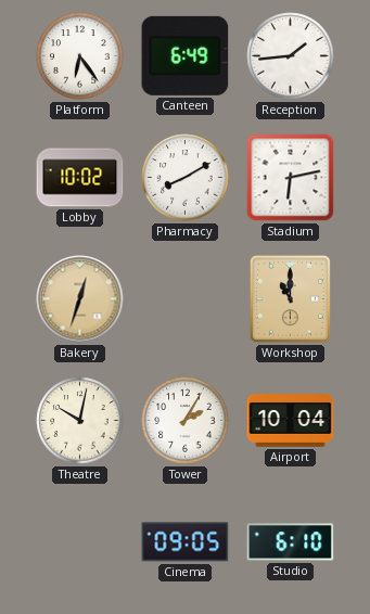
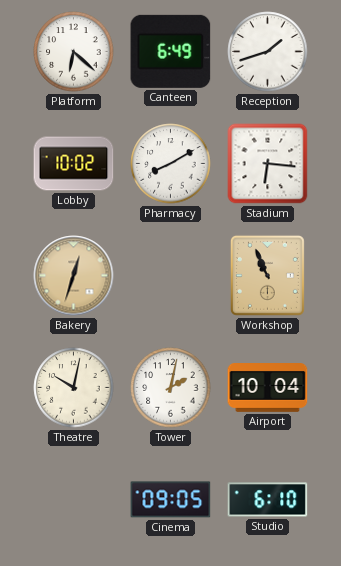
Platform: 6:24 -> 6:22
Reception: 1:44 -> 1:42
Stadium: 6:13 -> 6:16
Workshop: 11:00 -> 10:56
Tower: 2:05 -> 2:02
